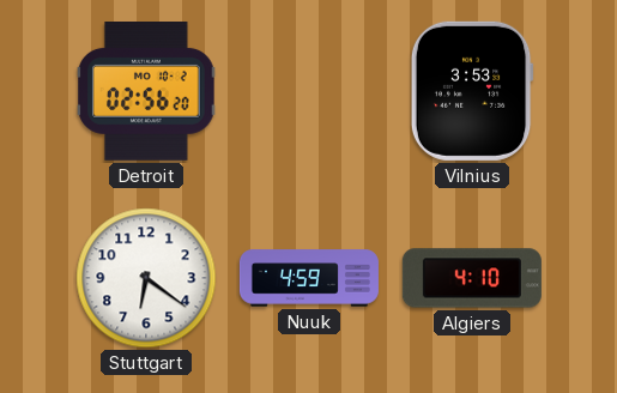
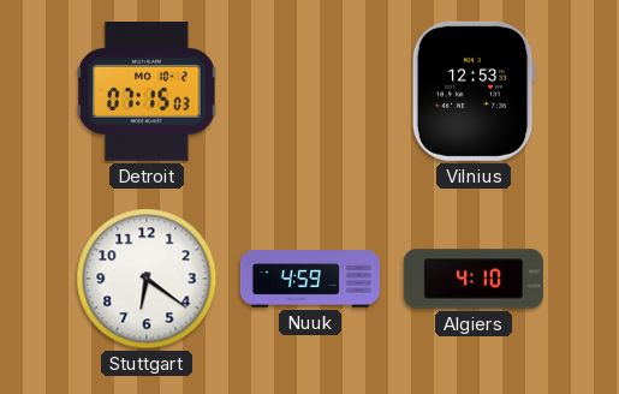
Detroit: 02:56 -> 07:15
Vilnius: 3:53 -> 12:53
